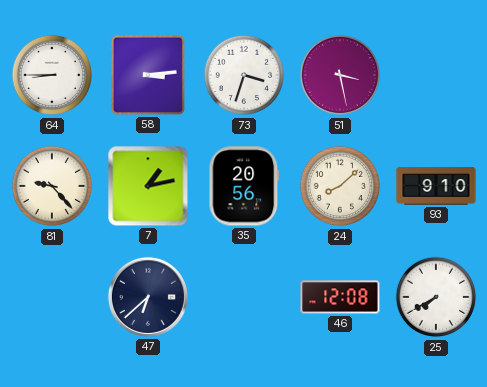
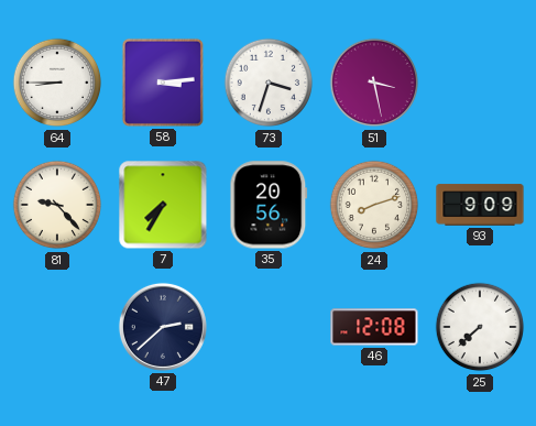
7: 1:13 -> 7:35
24: 8:08 -> 8:12
93: 9:10 -> 9:09
47: 6:38 -> 2:38
25: 7:40 -> 7:38
